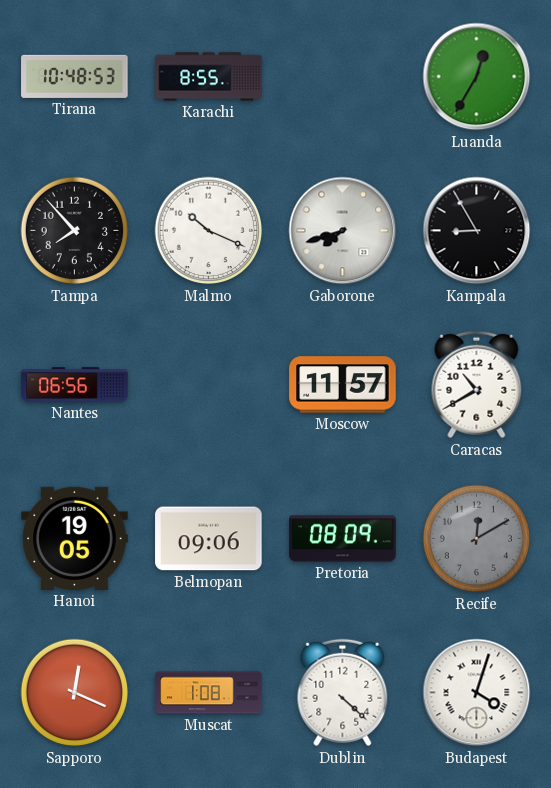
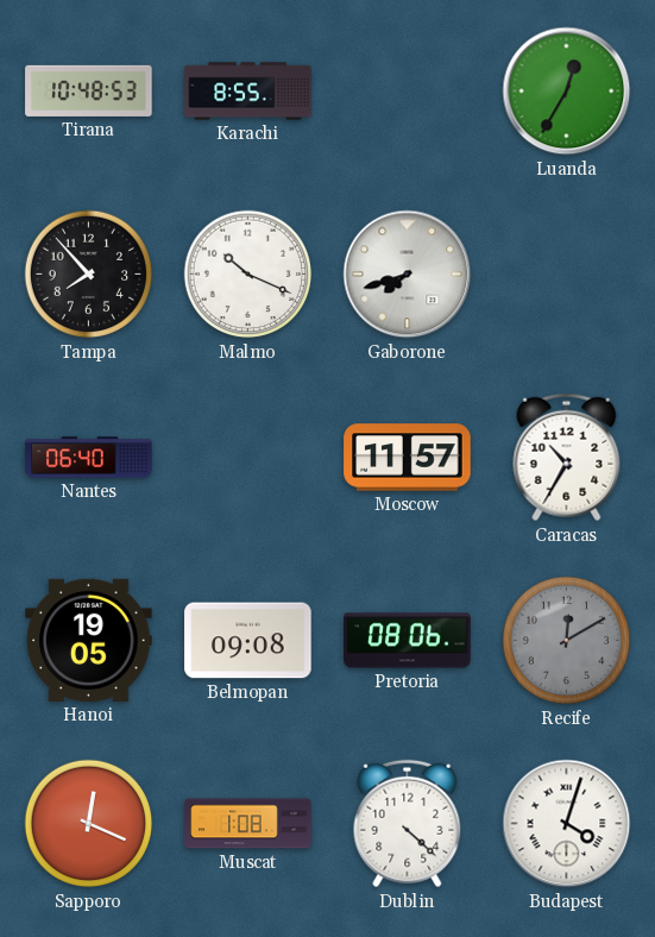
Kampala: 8:55 -> none
Nantes: 06:56 -> 06:40
Caracas: 10:40 -> 10:35
Belmopan: 09:06 -> 09:08
Pretoria: 08:09 -> 08:06
